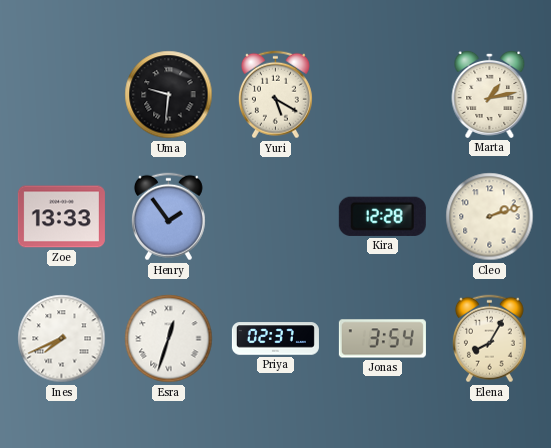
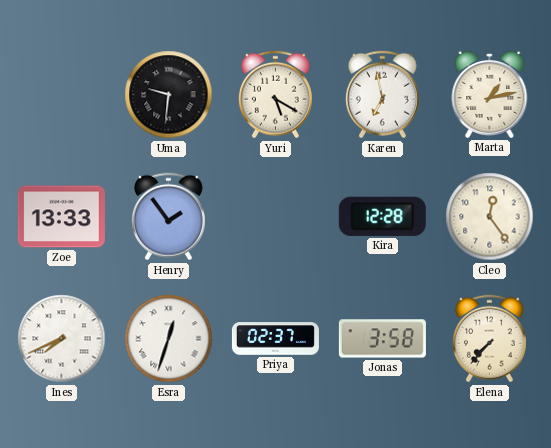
Karen: none -> 6:58
Cleo: 2:12 -> 12:24
Jonas: 3:54 -> 3:58
Elena: 8:05 -> 7:37
